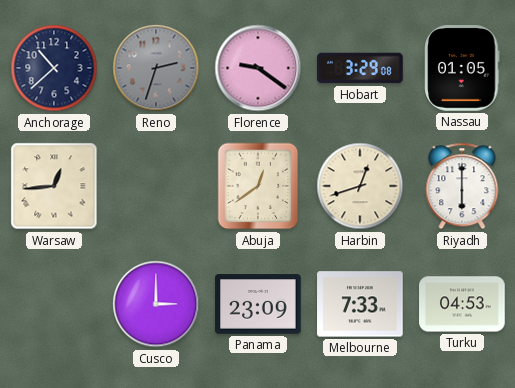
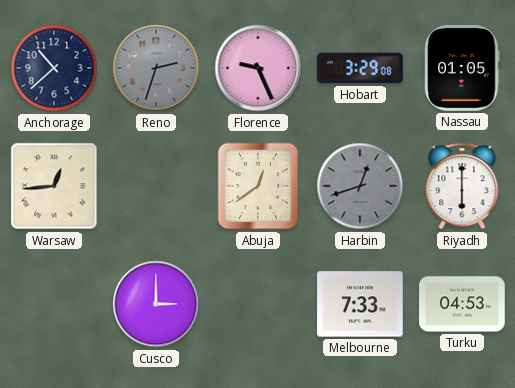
Florence: 9:21 -> 9:26
Harbin dial: cream -> grey
Panama: 23:09 -> none
